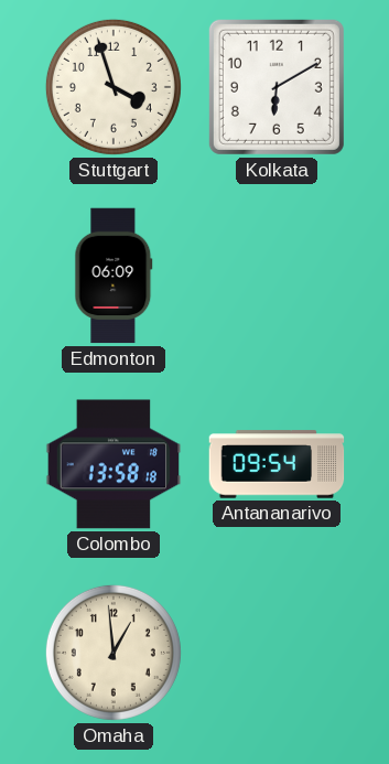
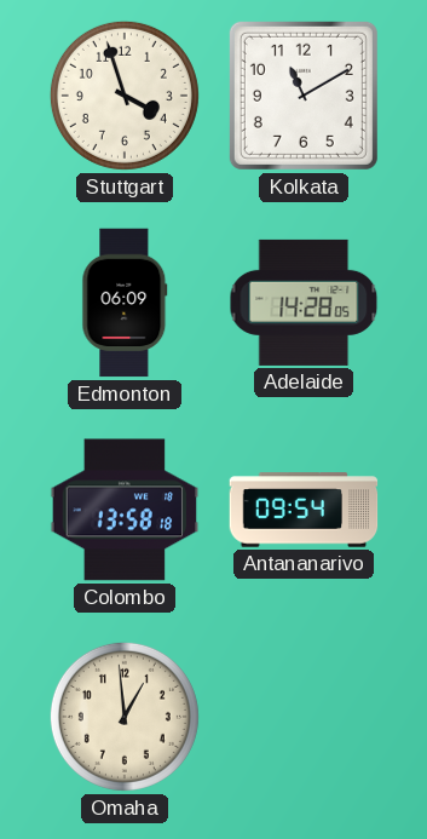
Kolkata: 6:10 -> 11:10
Adelaide: none -> 14:28
